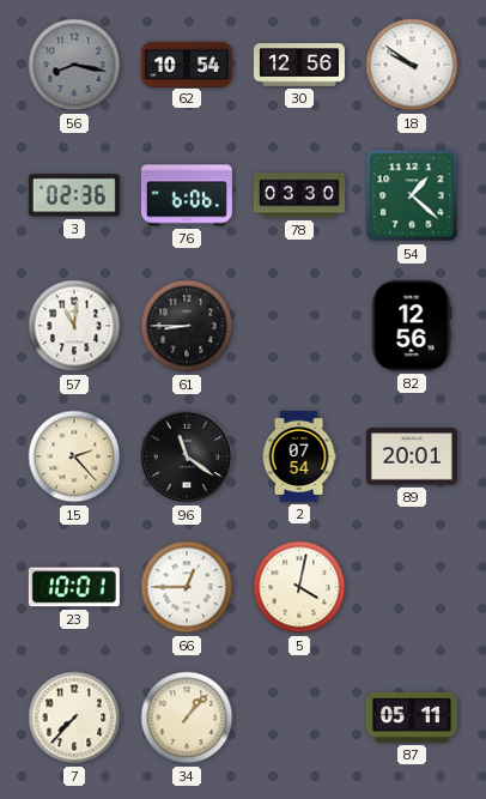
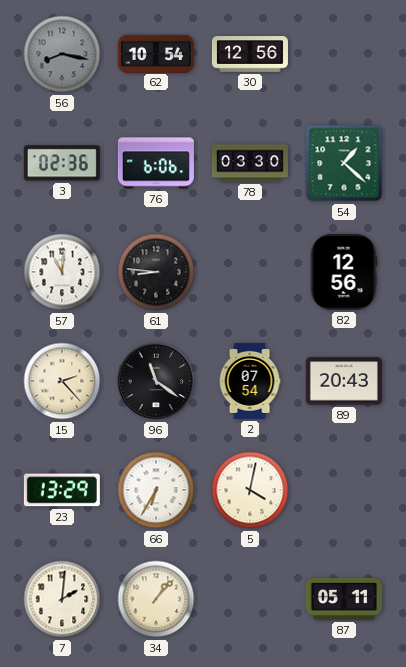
18: 9:51 -> none
61: 8:45 -> 8:46
89: 20:01 -> 20:43
23: 10:01 -> 13:29
66: 12:45 -> 6:35
7: 7:37 -> 2:01
